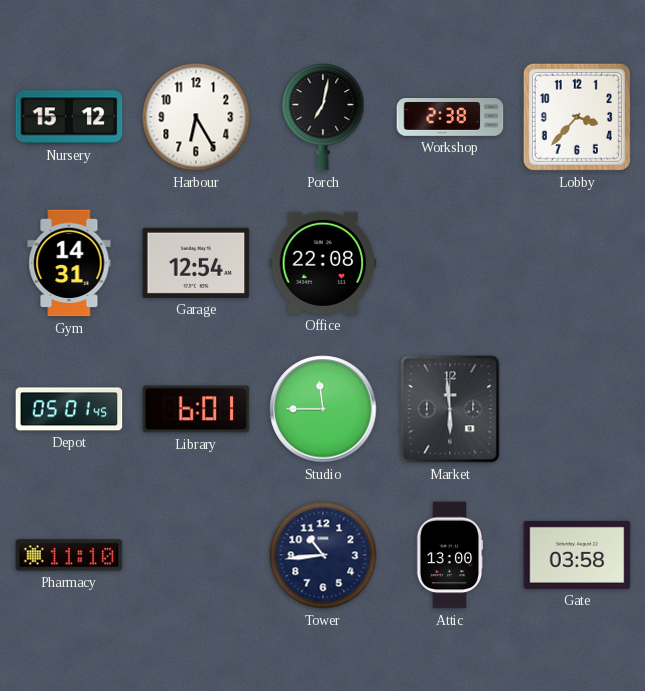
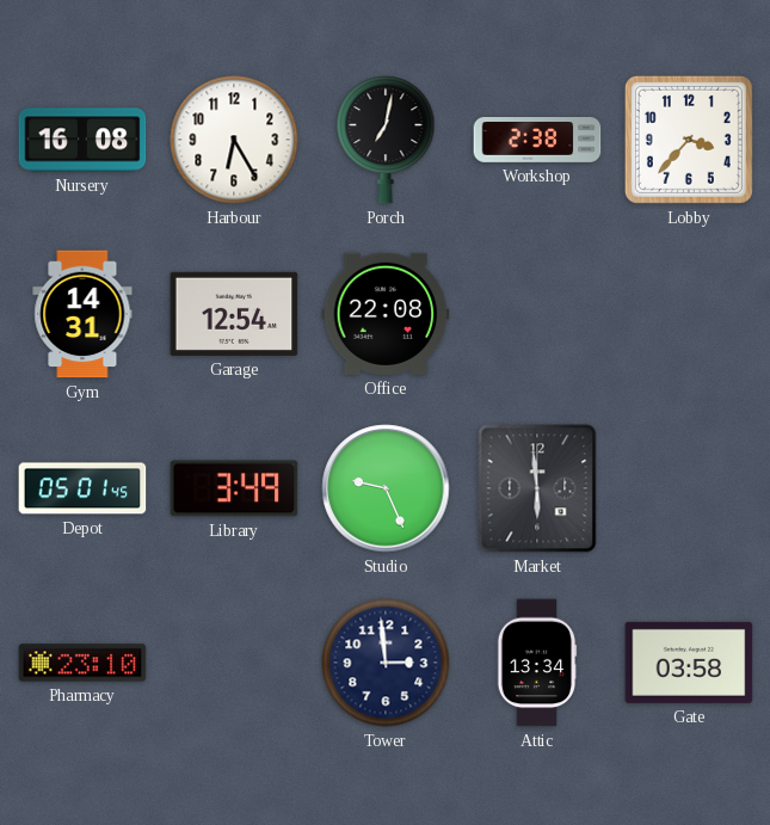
Nursery: 15:12 -> 16:08
Library: 6:01 -> 3:49
Studio: 11:45 -> 9:26
Pharmacy: 11:10 -> 23:10
Tower: 10:44 -> 2:59
Attic: 13:00 -> 13:34
